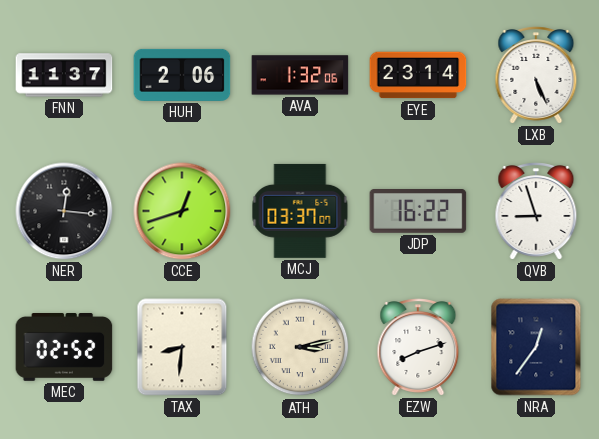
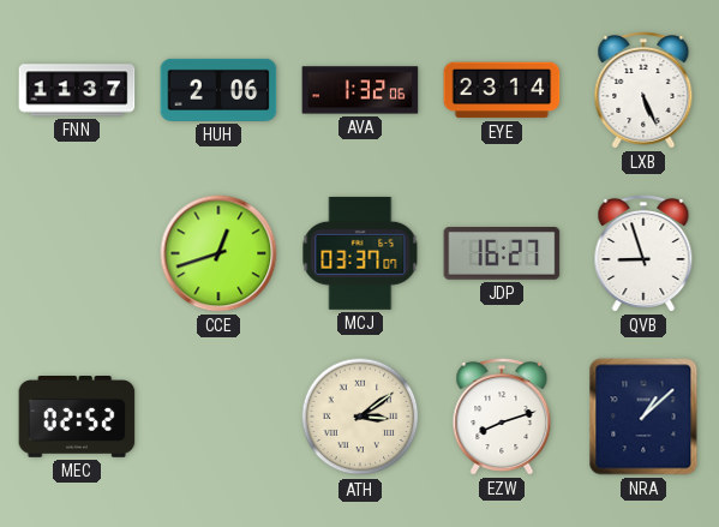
NER: 12:16 -> none
JDP: 16:22 -> 16:27
TAX: 8:31 -> none
ATH: 3:13 -> 3:09
NRA: 12:36 -> 1:08
